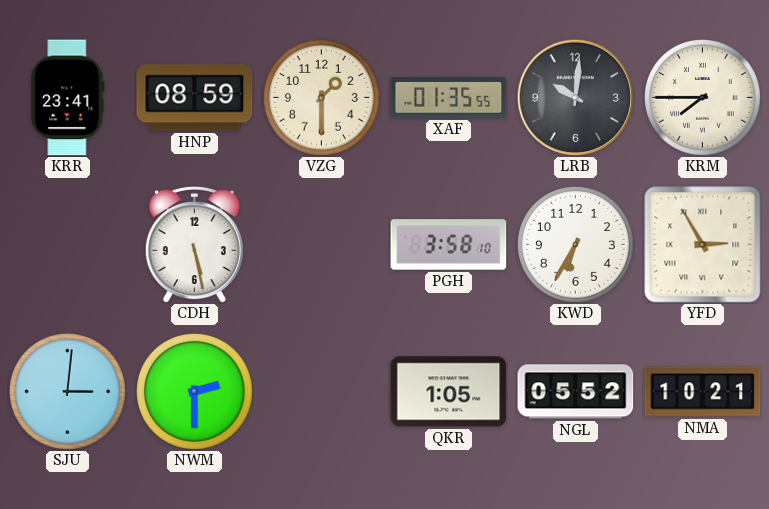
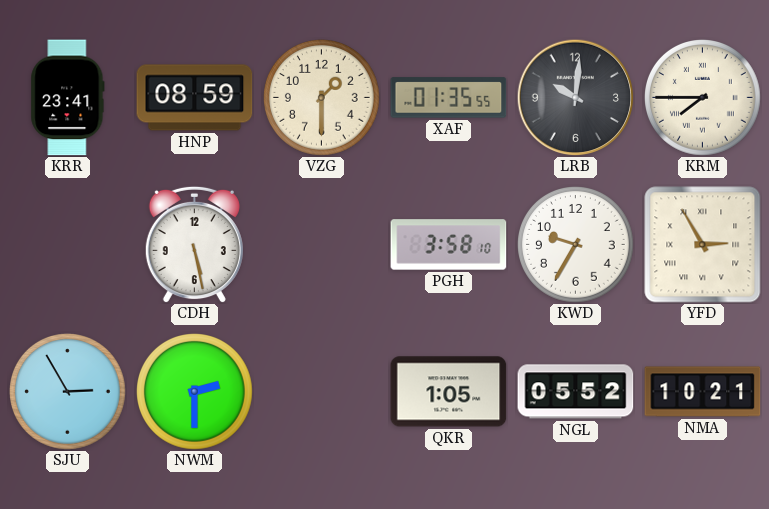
KWD: 6:35 -> 9:35
SJU: 3:01 -> 2:55
